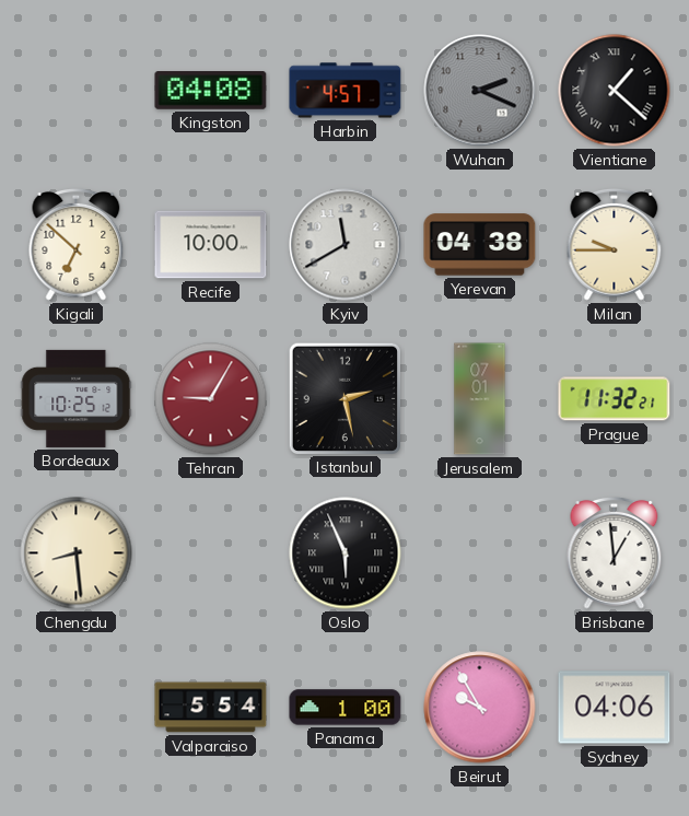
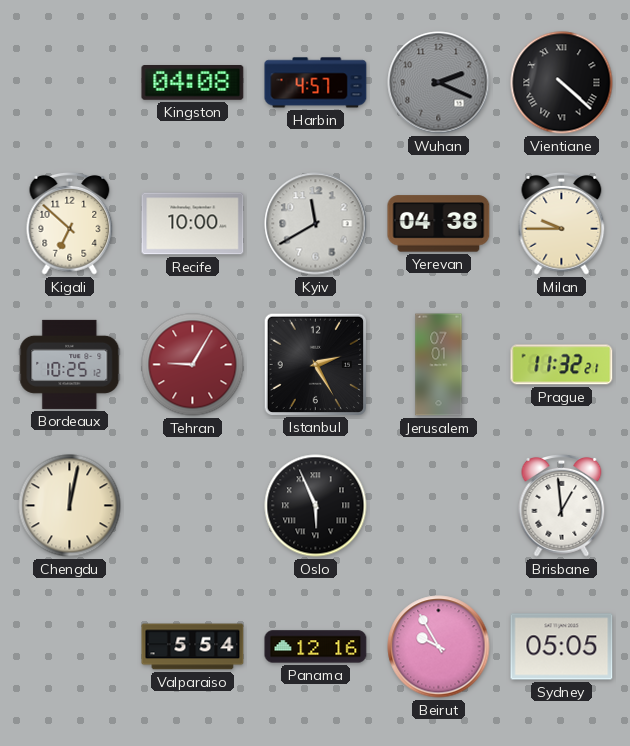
Vientiane: 1:22 -> 4:22
Istanbul: 2:28 -> 2:25
Chengdu: 8:29 -> 12:02
Panama: 1:00 -> 12:16
Sydney: 04:06 -> 05:05
